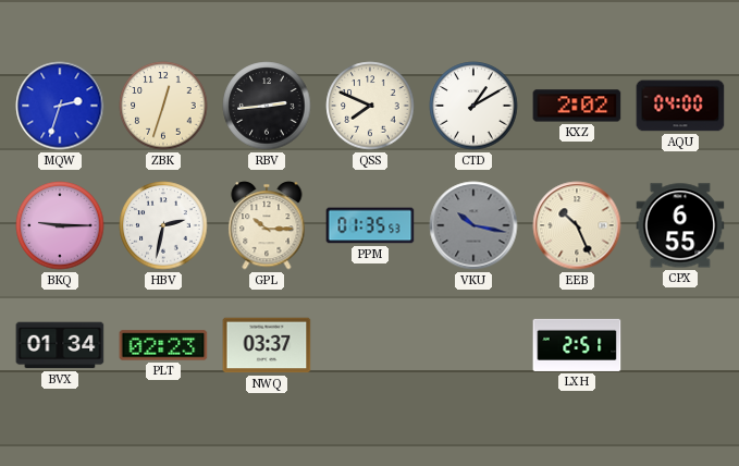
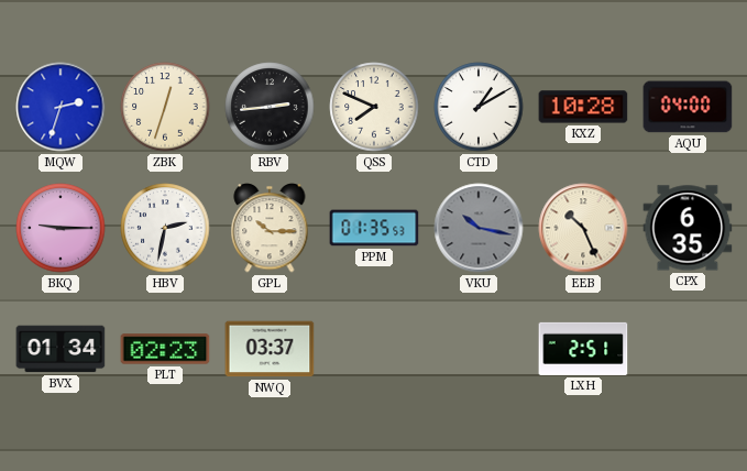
KXZ: 2:02 -> 10:28
CPX: 6:55 -> 6:35
